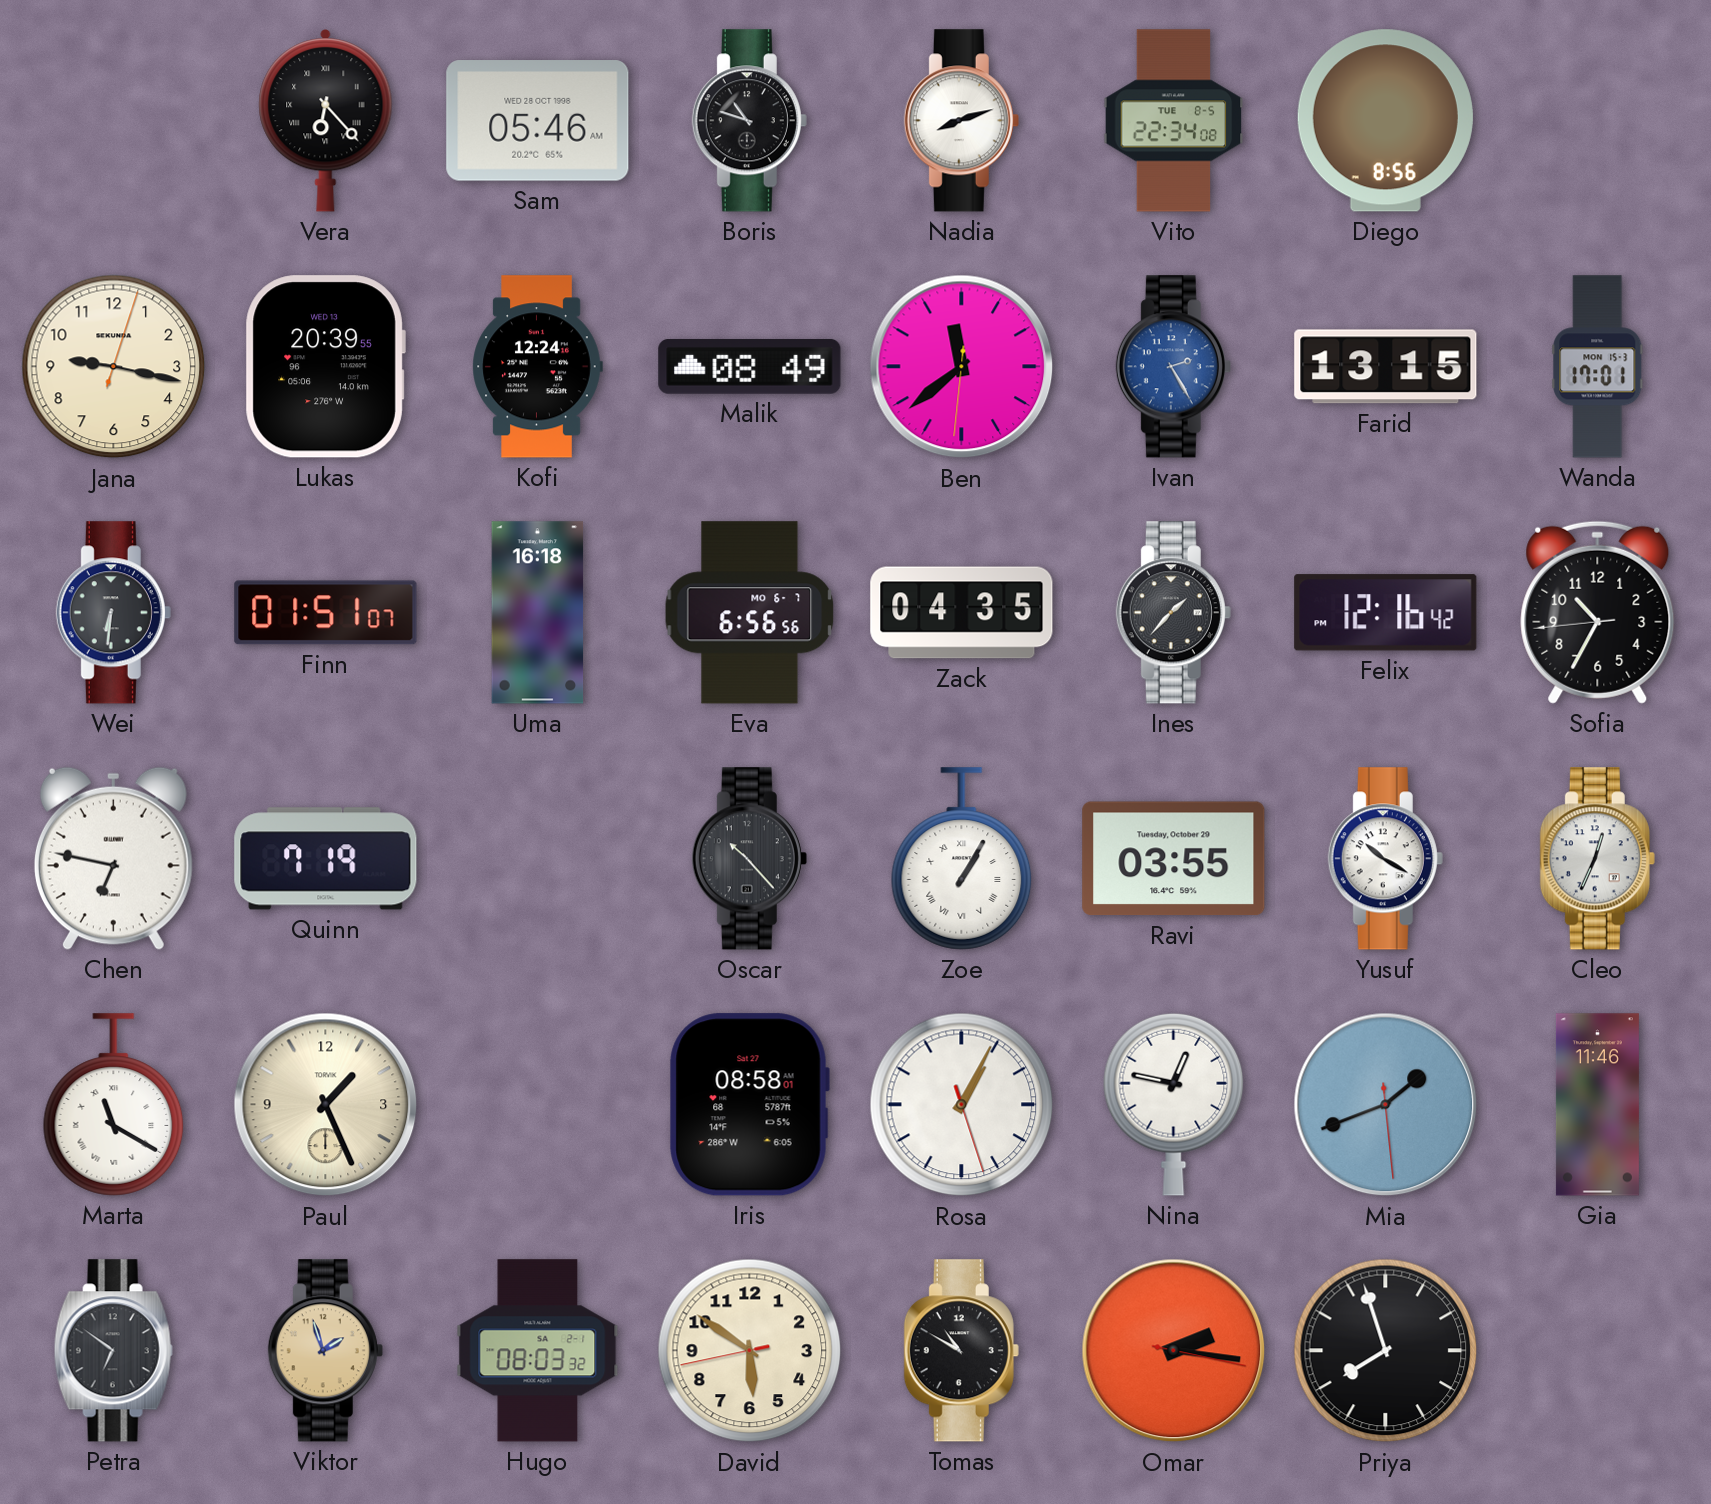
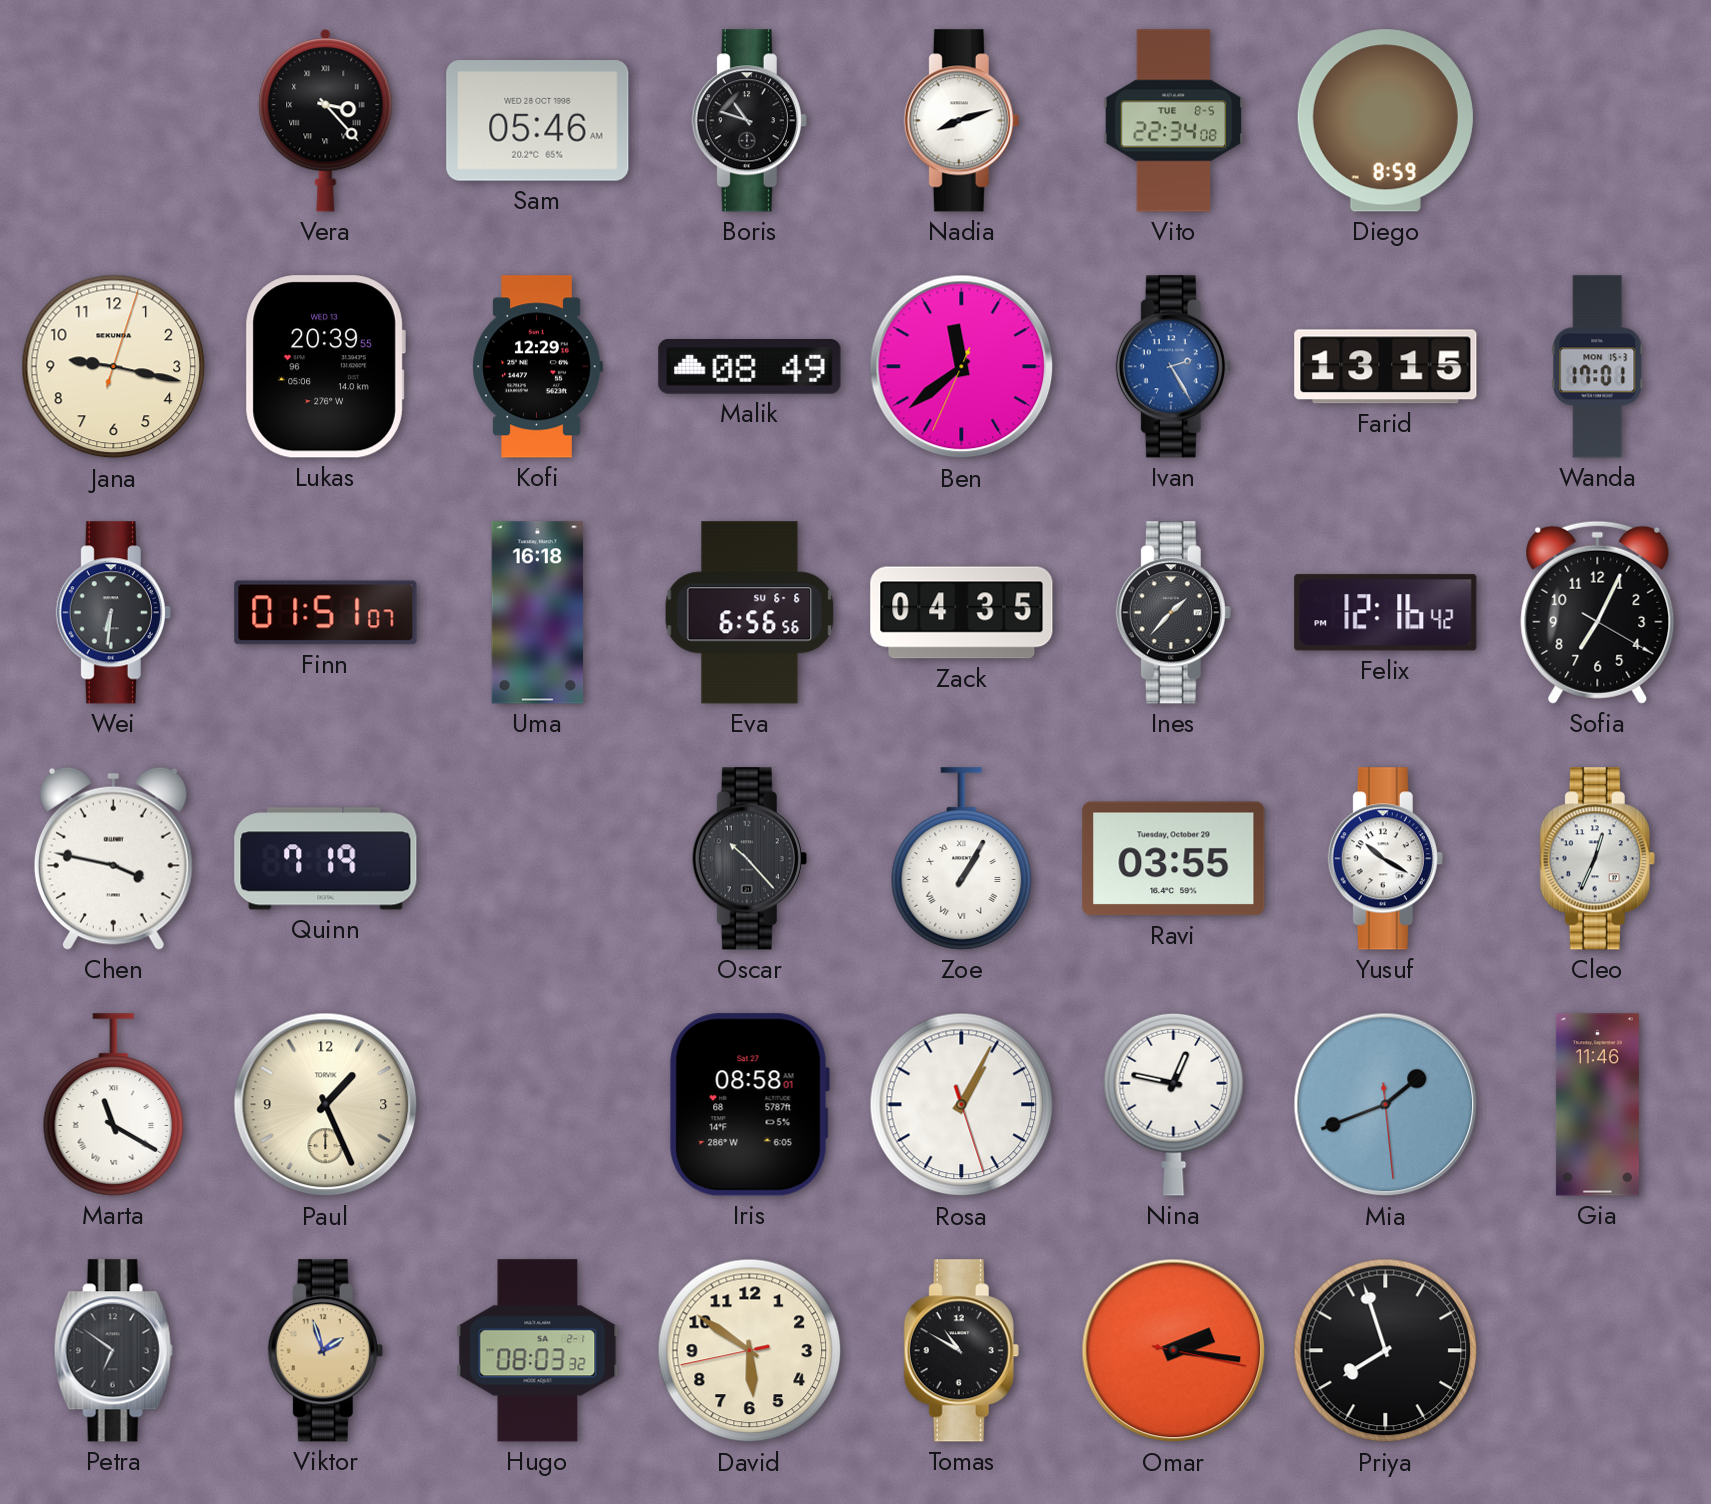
Vera: 6:23 -> 3:23
Diego: 8:56 -> 8:59
Kofi: 12:24 -> 12:29
Ben: 11:38:31 -> 11:38:34
Eva date: MO 6-7 -> SU 6-6
Sofia: 10:34 -> 7:04
Chen: 6:47 -> 3:47
